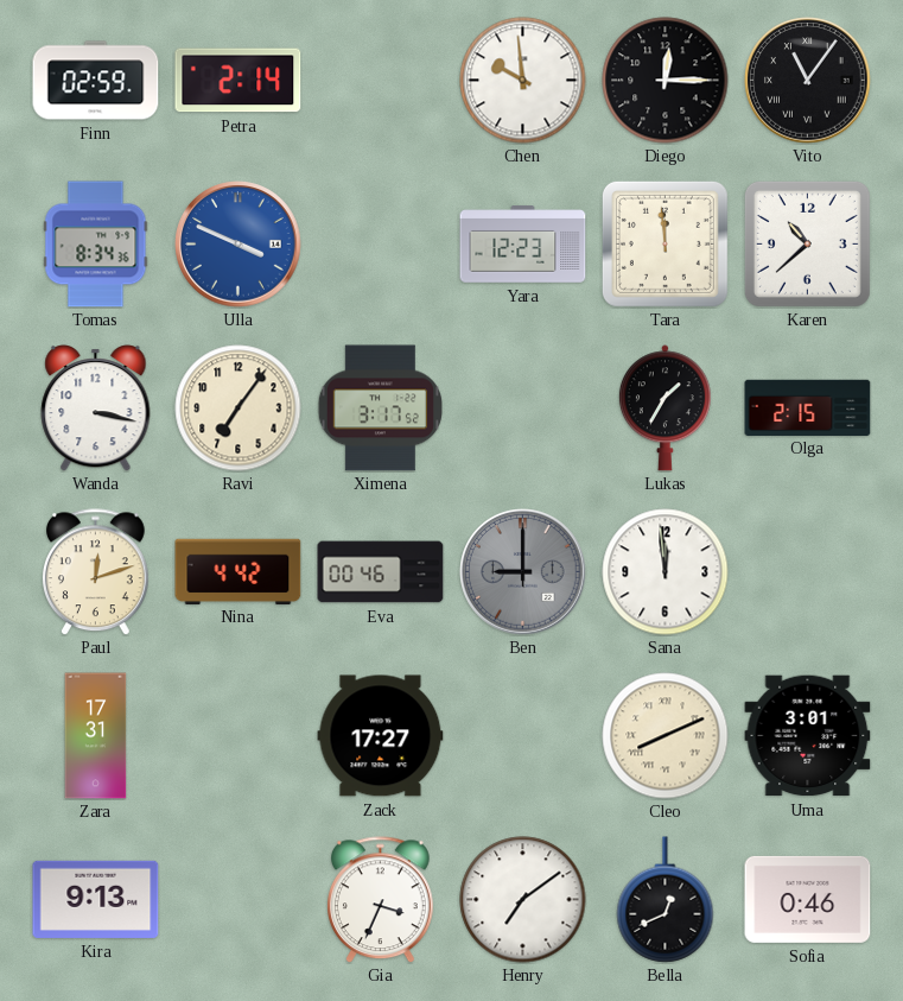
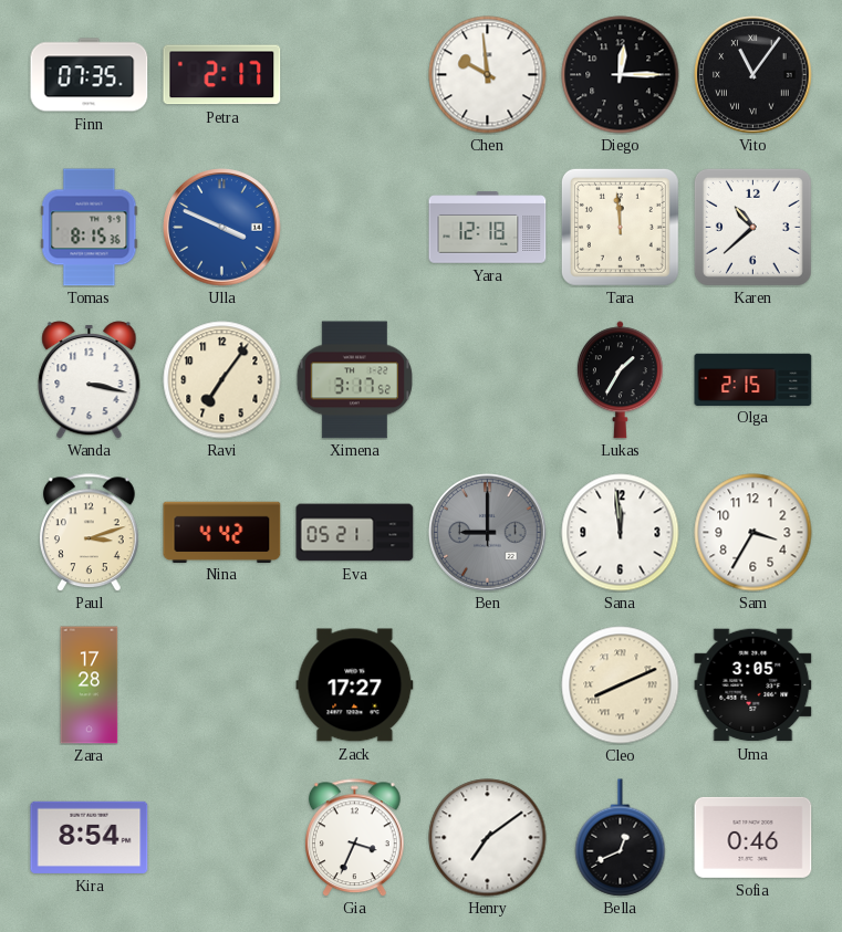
Finn: 02:59 -> 07:35
Petra: 2:14 -> 2:17
Tomas: 8:34 -> 8:15
Yara: 12:23 -> 12:18
Paul: 12:12 -> 3:12
Eva: 00:46 -> 05:21
Sam: none -> 3:35
Zara: 17:31 -> 17:28
Uma: 3:01 -> 3:05
Kira: 9:13 -> 8:54
